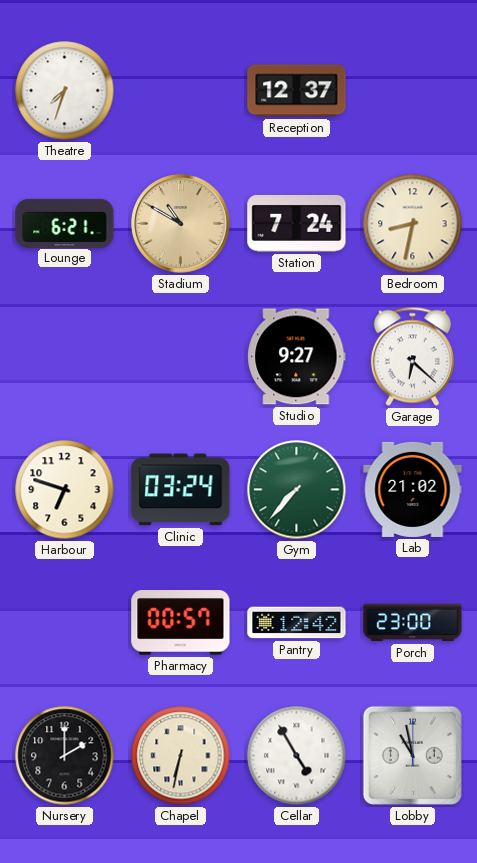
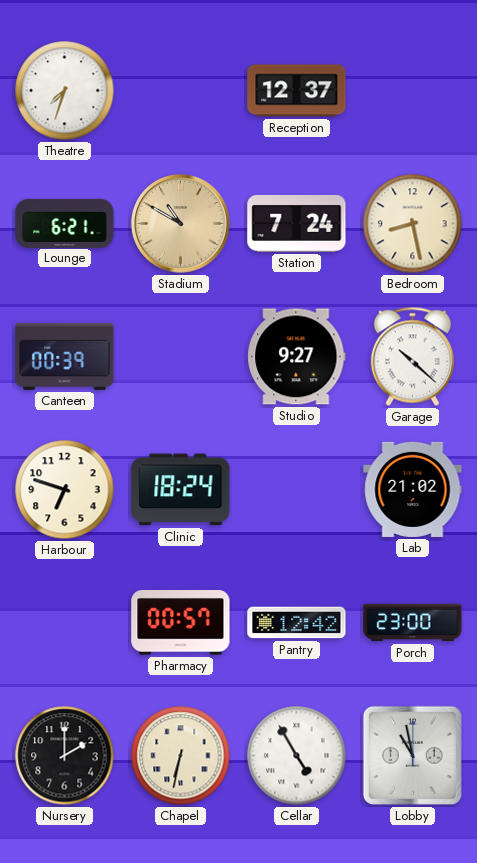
Bedroom: 8:32 -> 8:28
Canteen: none -> 00:39
Garage: 6:22 -> 10:22
Clinic: 03:24 -> 18:24
Gym: 7:37 -> none
